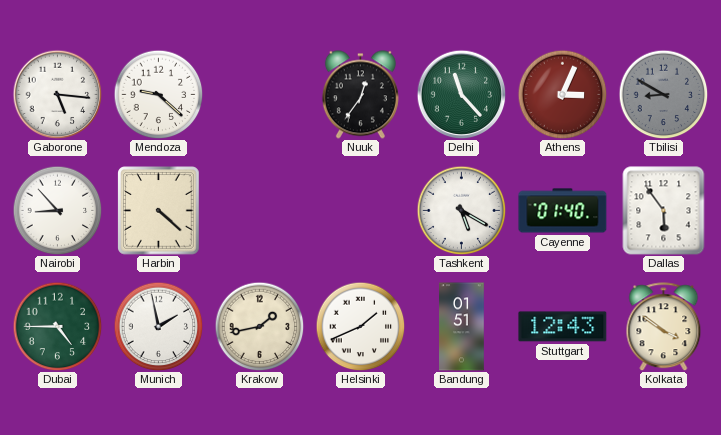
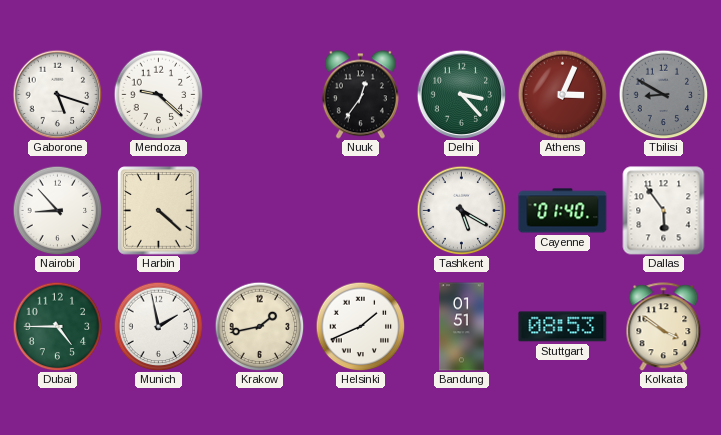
Gaborone: 5:16 -> 5:18
Delhi: 11:23 -> 3:23
Stuttgart: 12:43 -> 08:53
